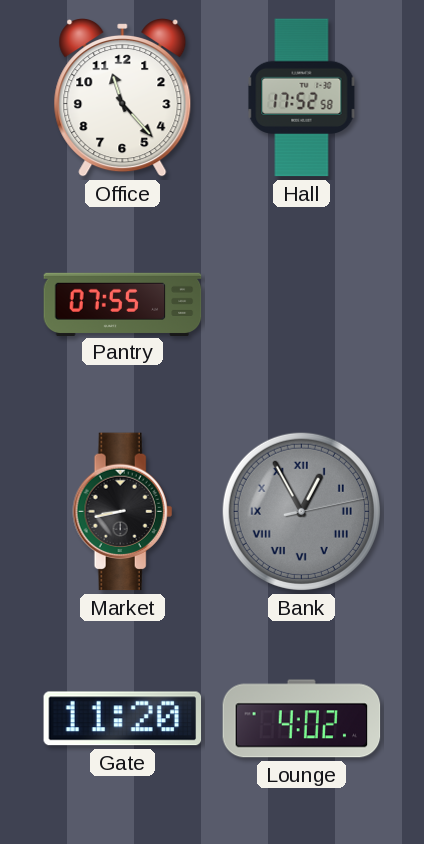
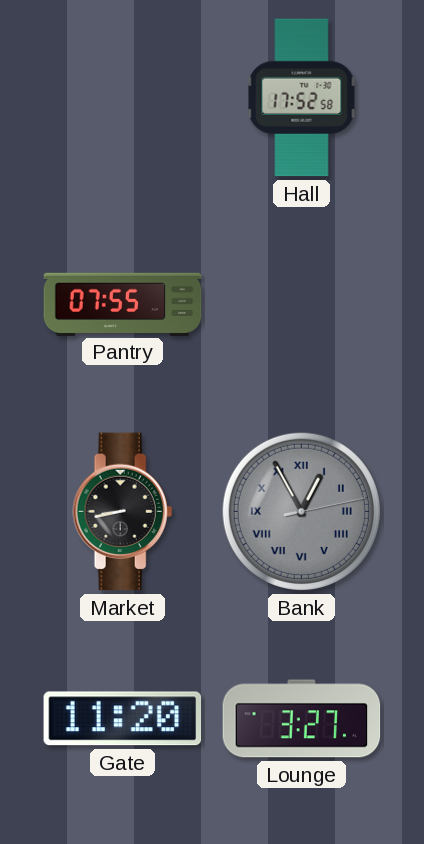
Office: 11:23 -> none
Lounge: 4:02 -> 3:27
